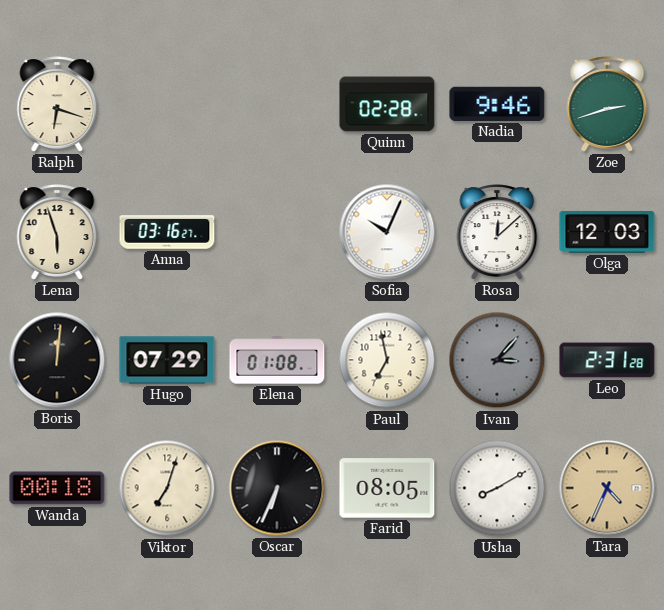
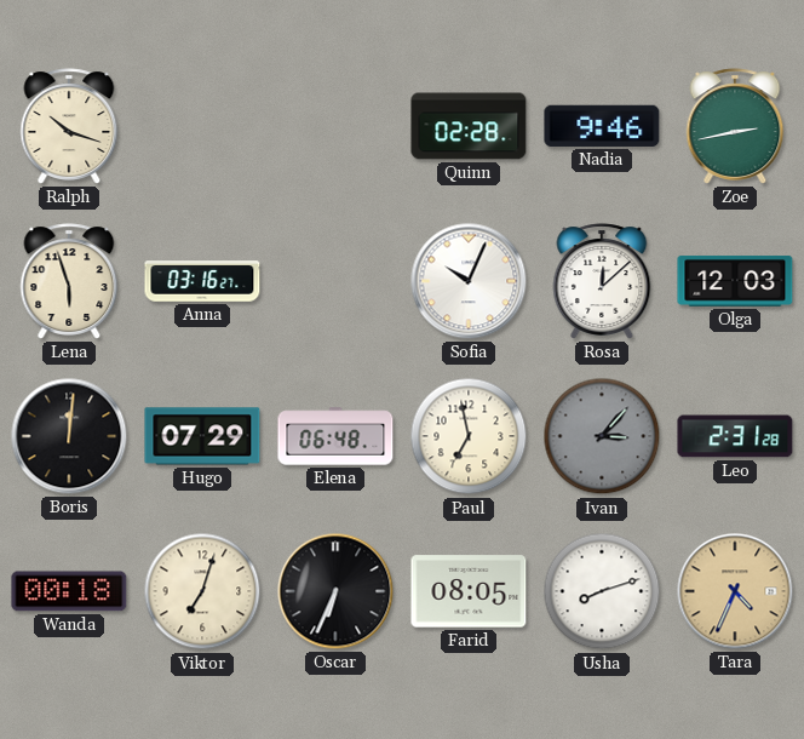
Ralph: 6:18 -> 10:18
Zoe: 2:42 -> 2:43
Elena: 01:08 -> 06:48
Usha: 8:10 -> 8:12
